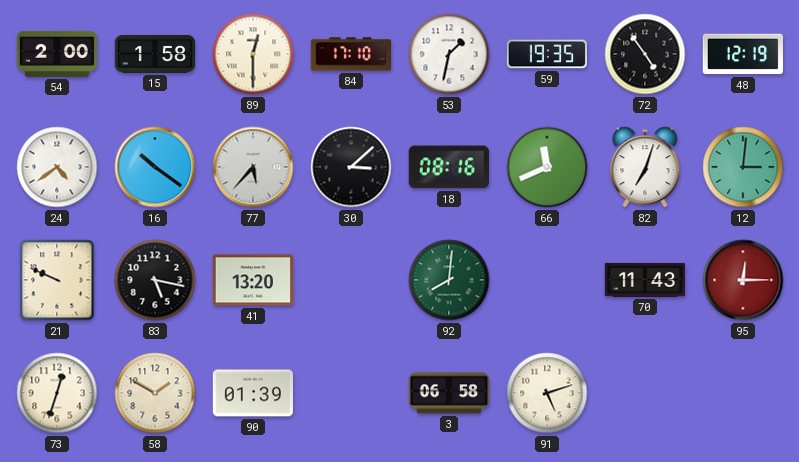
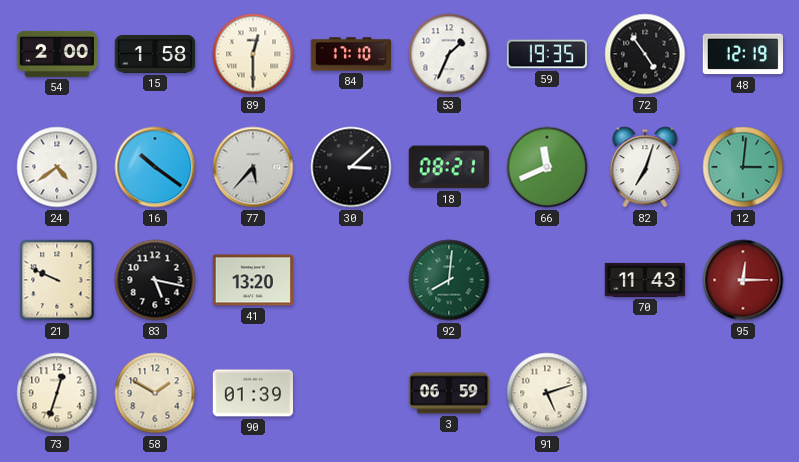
53: 1:32 -> 1:34
18: 08:16 -> 08:21
3: 06:58 -> 06:59
